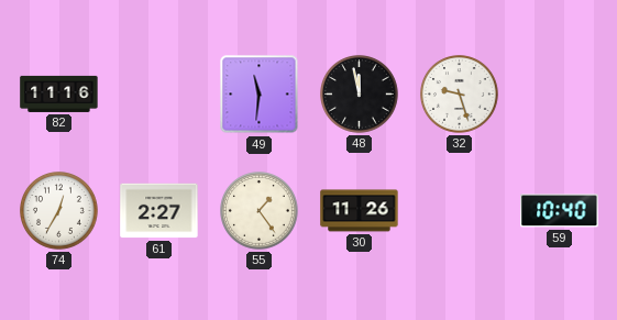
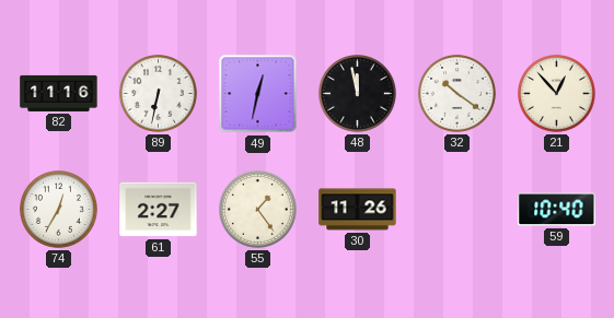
89: none -> 6:32
49: 11:31 -> 12:32
32: 9:27 -> 10:21
21: none -> 12:53
